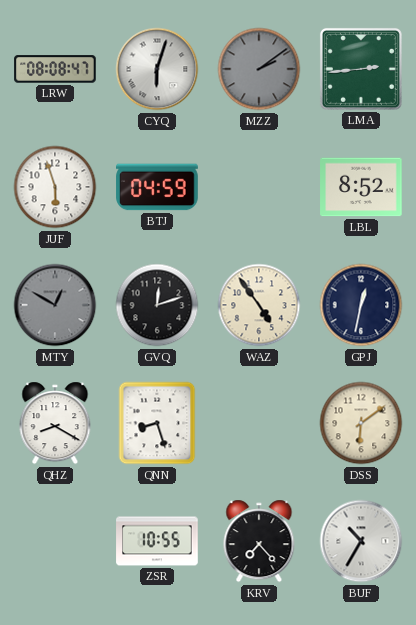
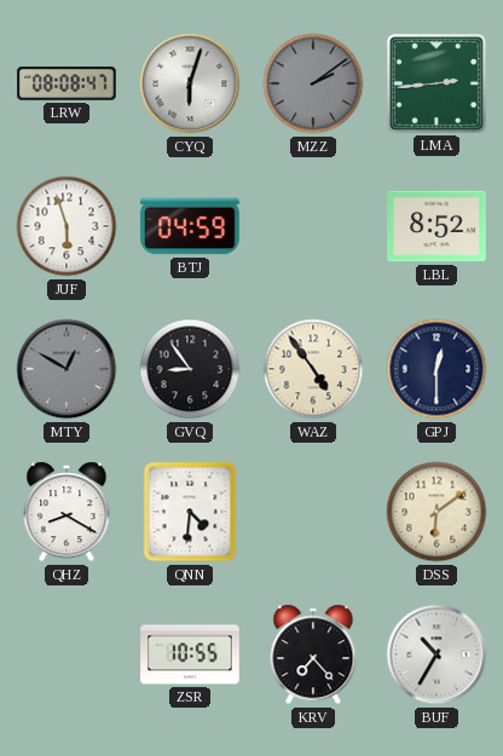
GVQ: 12:12 -> 8:54
GPJ: 12:32 -> 12:30
QNN: 8:27 -> 4:31
